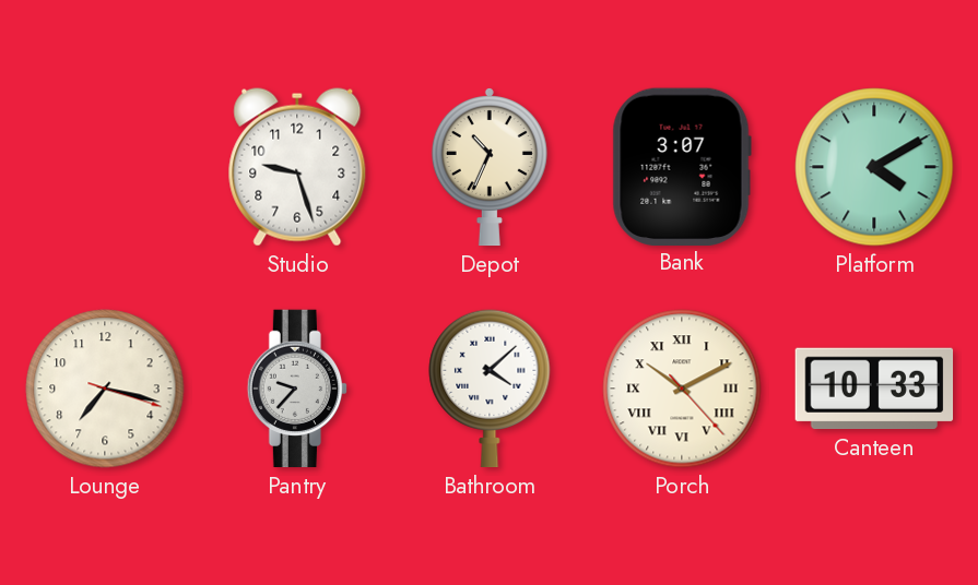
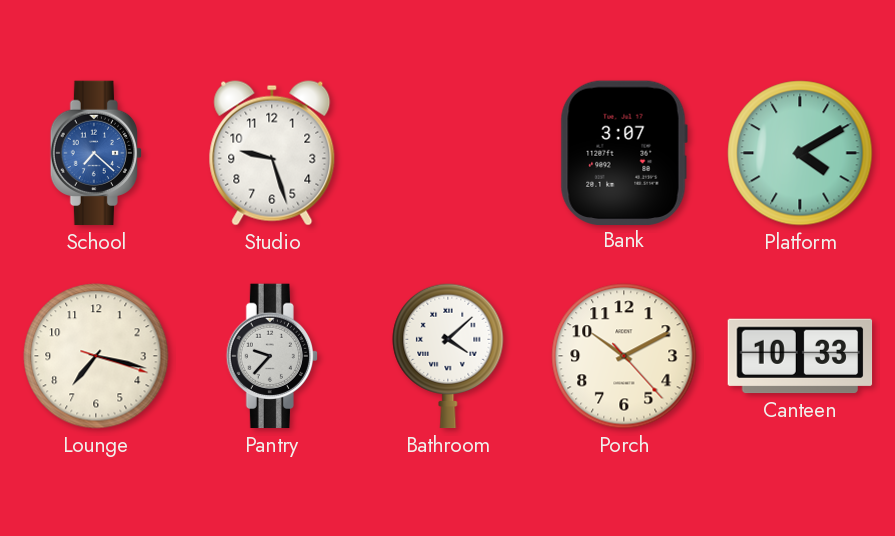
School: none -> 7:22
Depot: 10:34 -> none
Porch numerals: Roman -> Arabic
